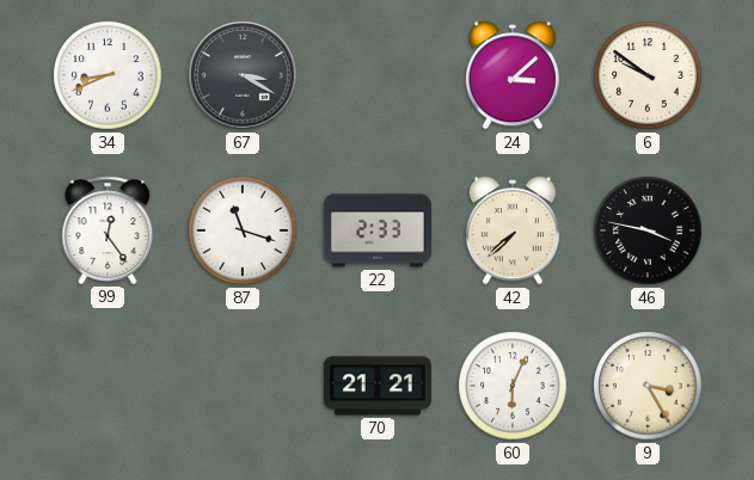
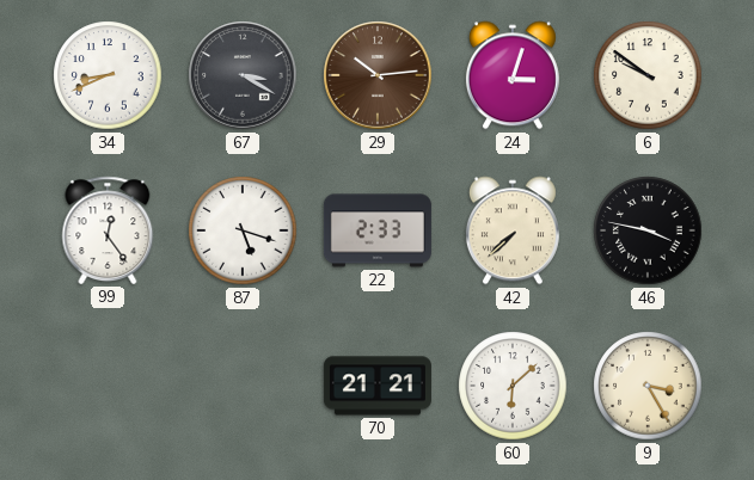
29: none -> 10:14
24: 3:08 -> 3:03
87: 11:18 -> 5:18
60: 6:04 -> 6:08
